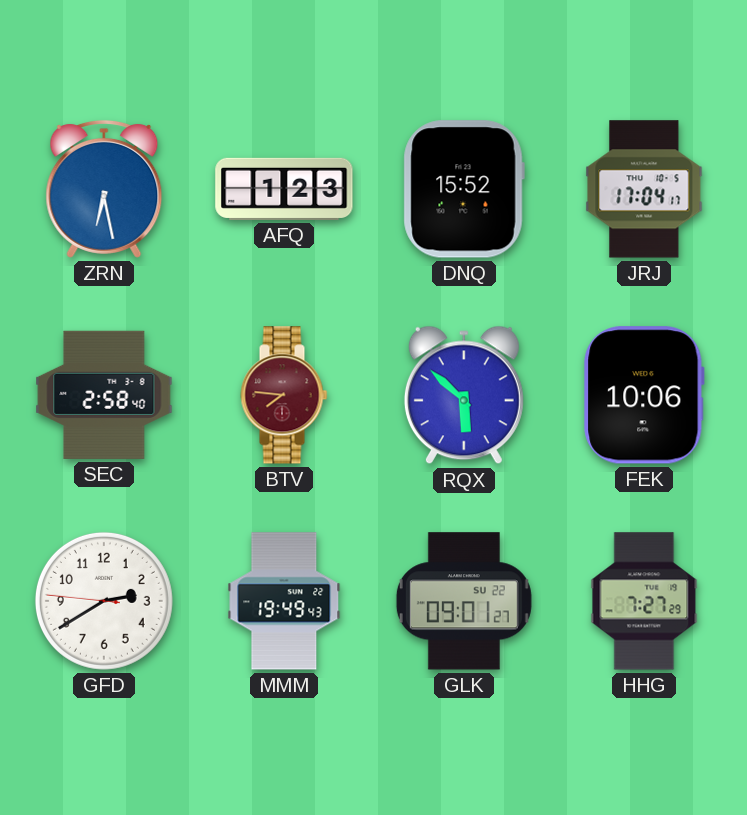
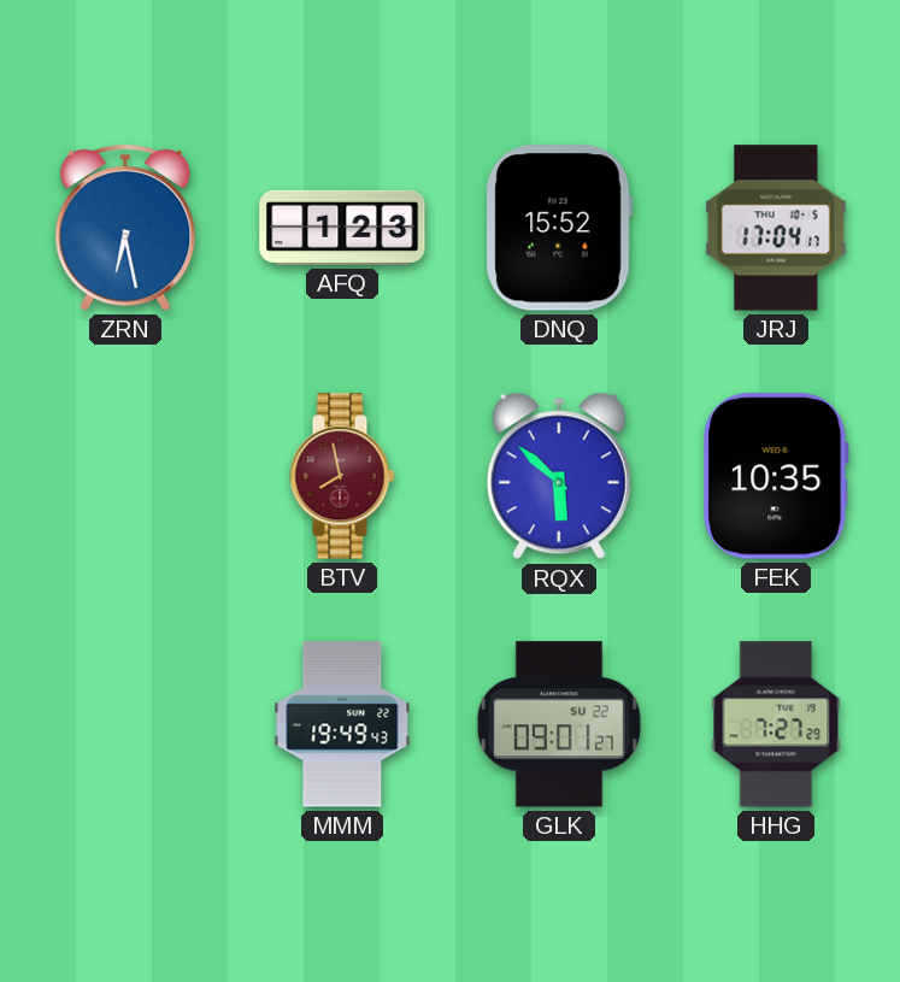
SEC: 2:58 -> none
BTV: 7:46 -> 7:58
FEK: 10:06 -> 10:35
GFD: 2:39 -> none
